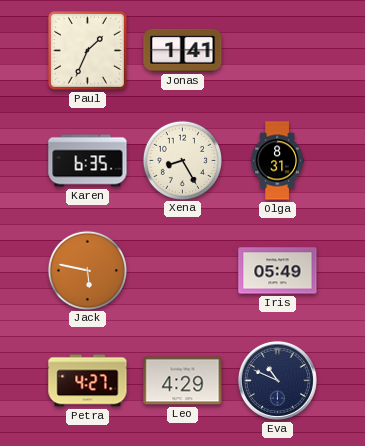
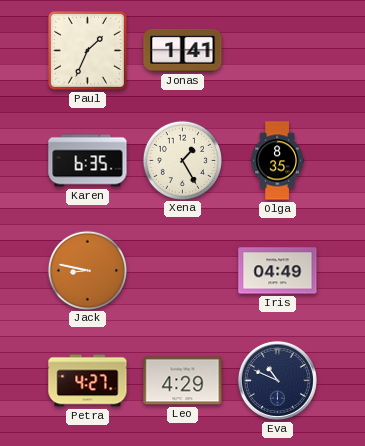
Xena: 8:25 -> 1:25
Olga: 8:31 -> 8:35
Jack: 5:47 -> 8:47
Iris: 05:49 -> 04:49
